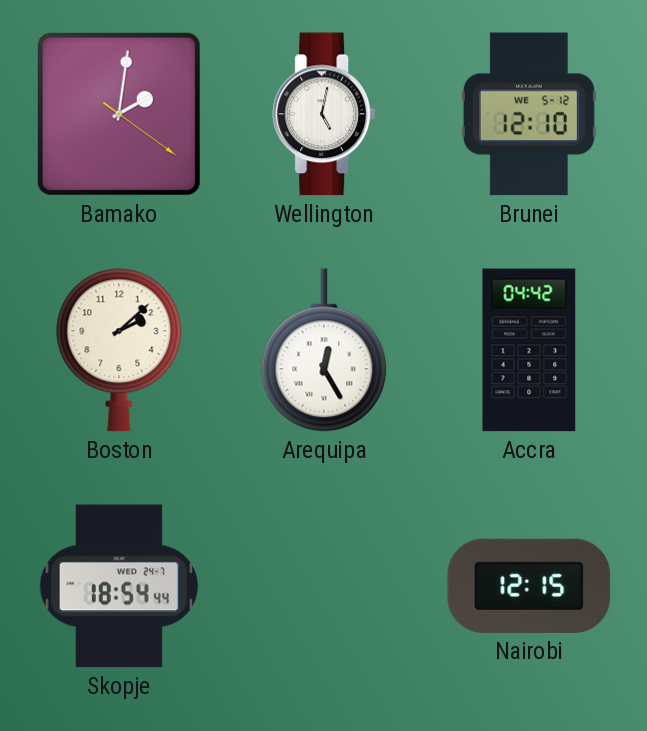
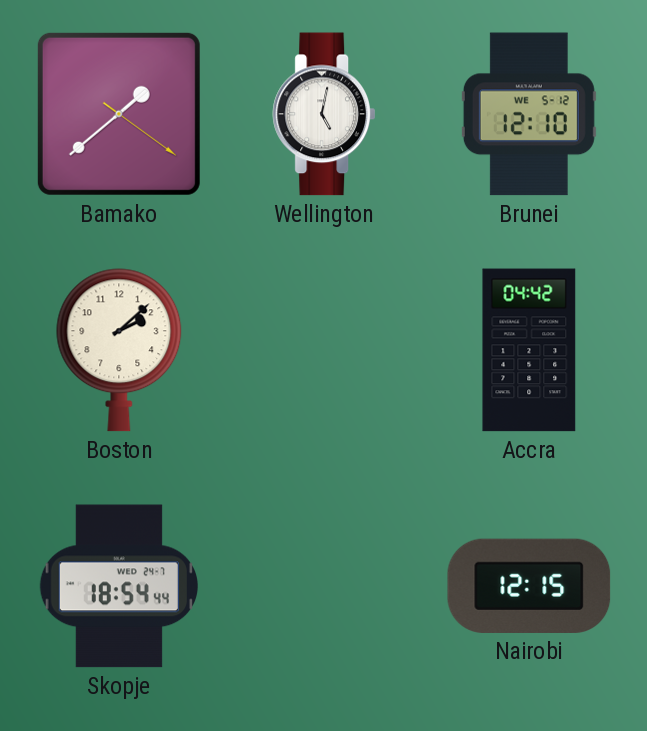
Bamako: 2:01 -> 1:38
Arequipa: 12:25 -> none
